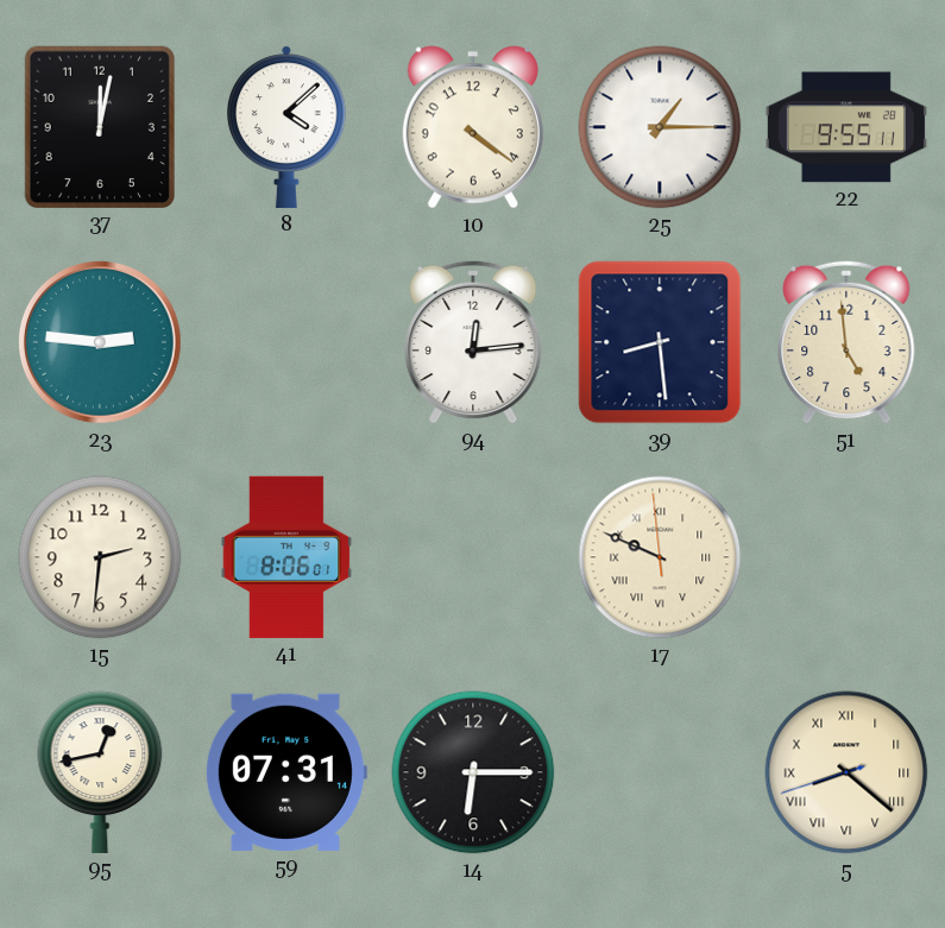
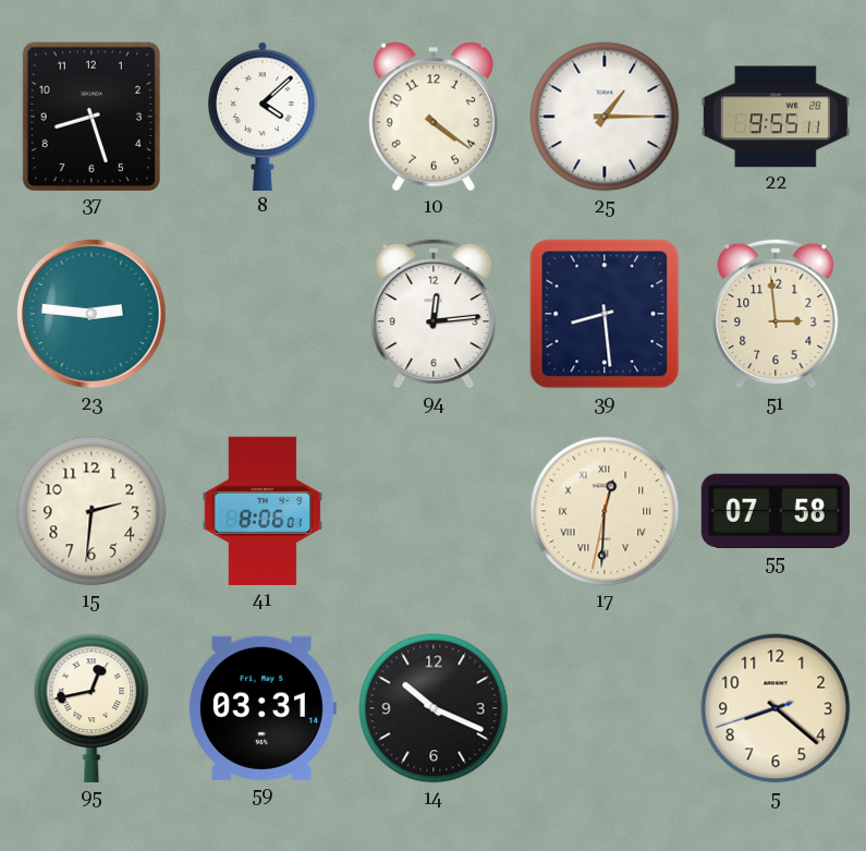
37: 12:02 -> 8:27
51: 4:59 -> 2:59
17: 9:48 -> 12:30
55: none -> 07:58
59: 07:31 -> 03:31
14: 6:15 -> 10:19
5 numerals: Roman -> Arabic
